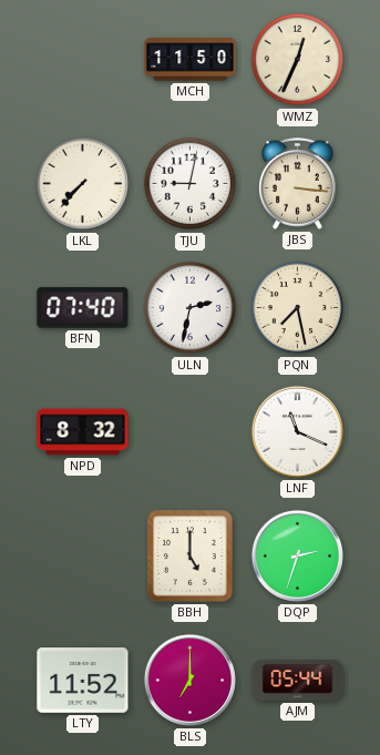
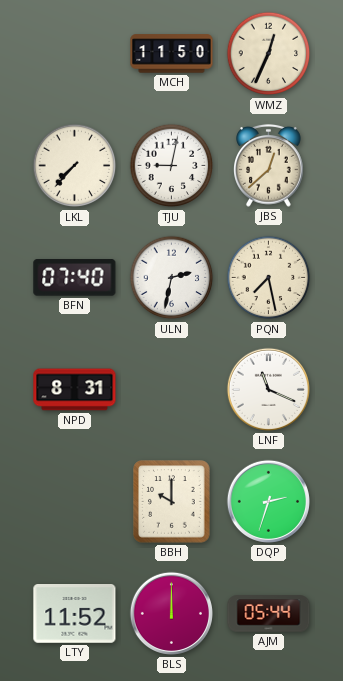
JBS: 3:16 -> 12:38
NPD: 8:32 -> 8:31
BBH: 5:00 -> 10:00
BLS: 7:00 -> 12:00
